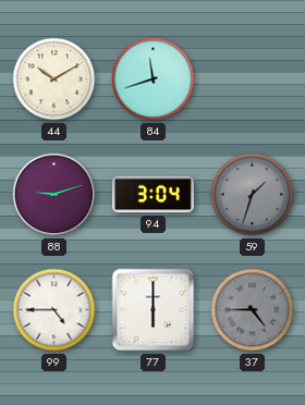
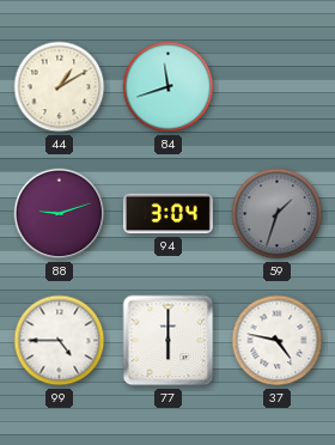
44: 10:10 -> 1:10
37: 4:45 -> 4:47
37 dial: grey -> white
